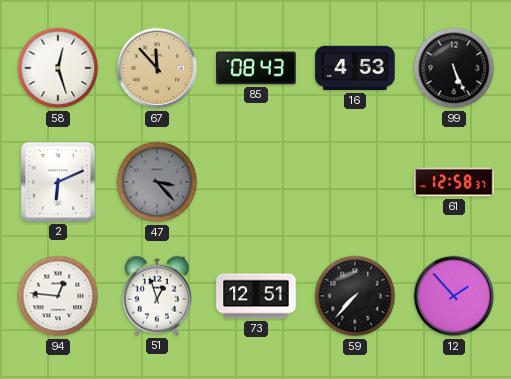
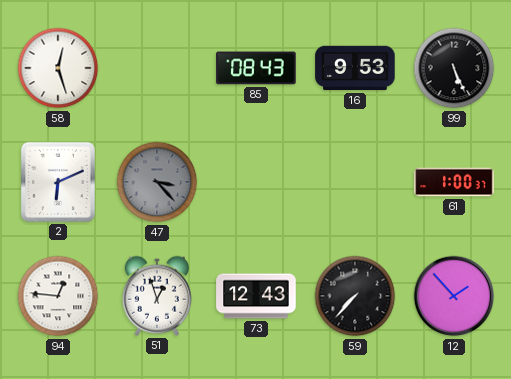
67: 11:53 -> none
16: 4:53 -> 9:53
61: 12:58 -> 1:00
73: 12:51 -> 12:43
